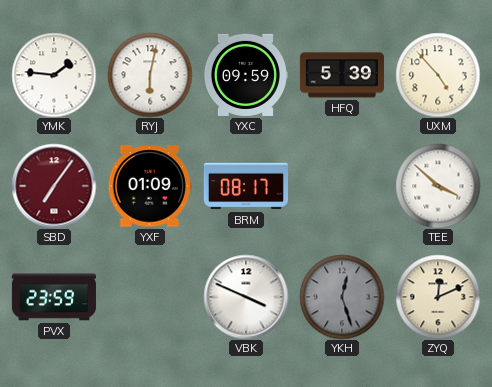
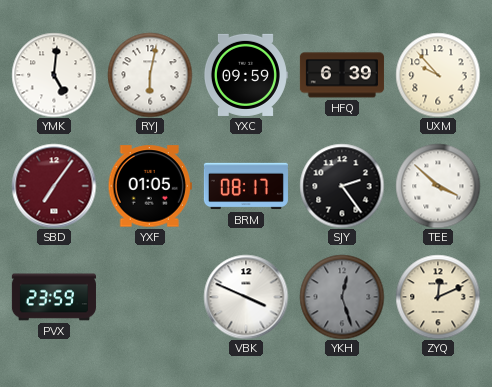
YMK: 1:46 -> 5:01
HFQ: 5:39 -> 6:39
UXM: 4:53 -> 9:53
YXF: 01:09 -> 01:05
SJY: none -> 2:24
